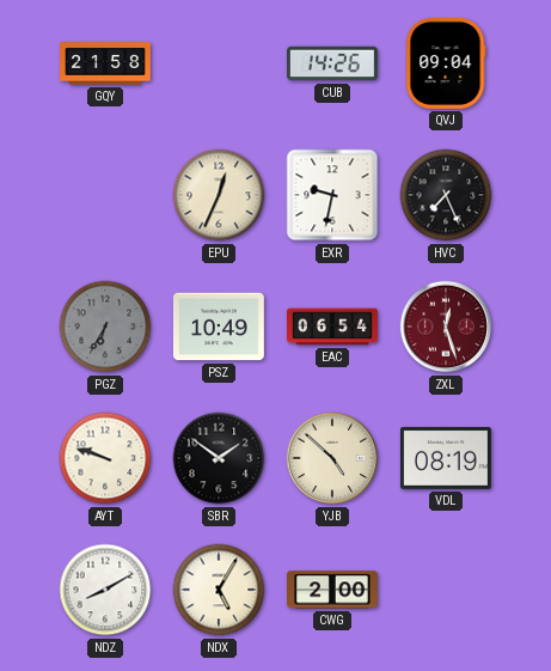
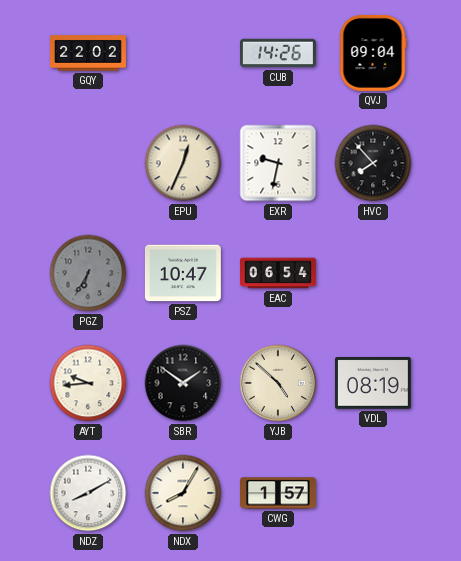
GQY: 21:58 -> 22:02
HVC: 7:26 -> 7:53
PSZ: 10:49 -> 10:47
ZXL: 12:27 -> none
AYT: 9:48 -> 9:44
NDX: 5:05 -> 8:05
CWG: 2:00 -> 1:57
